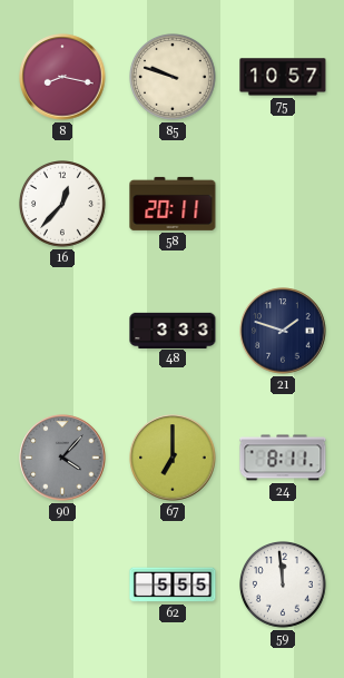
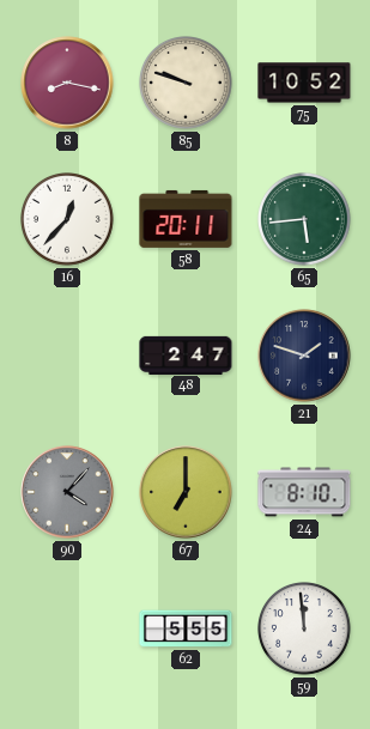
75: 10:57 -> 10:52
65: none -> 5:44
48: 3:33 -> 2:47
24: 8:11 -> 8:10
